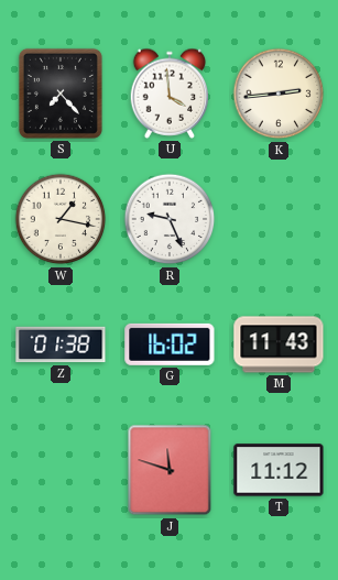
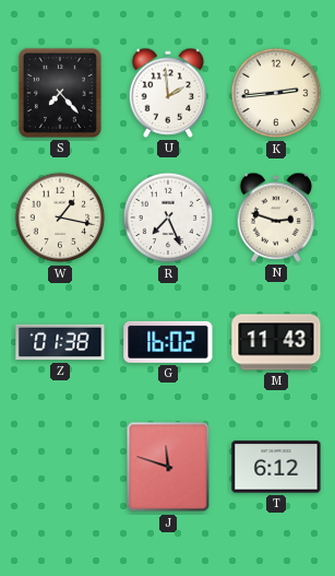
U: 3:59 -> 1:59
R: 9:26 -> 7:26
N: none -> 2:48
T: 11:12 -> 6:12
